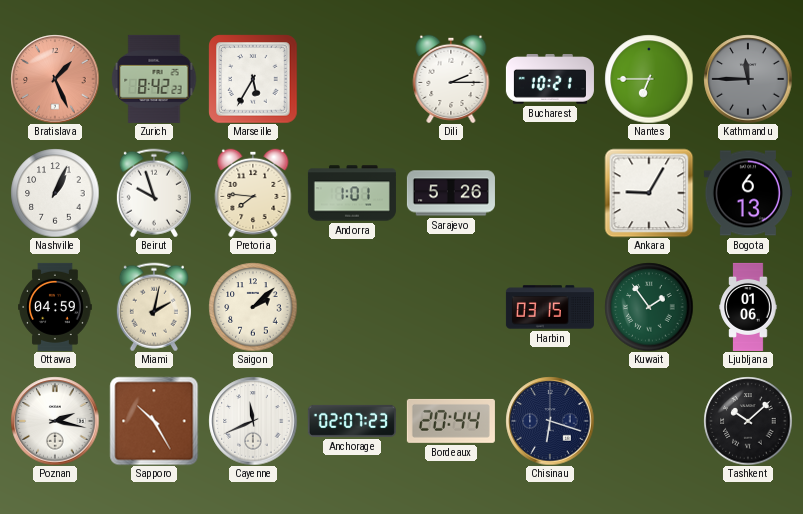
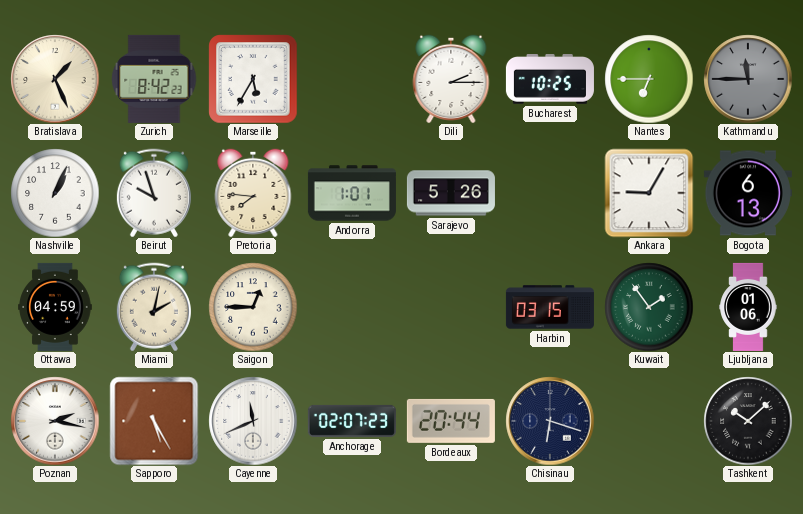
Bratislava dial: salmon -> cream
Bucharest: 10:21 -> 10:25
Saigon: 2:08 -> 12:45
Sapporo: 10:25 -> 5:25
